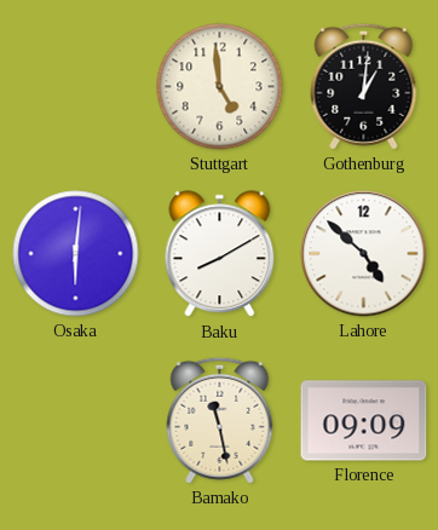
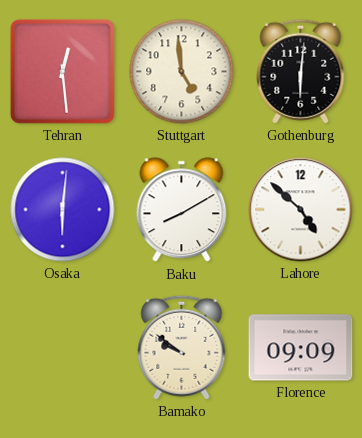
Tehran: none -> 12:29
Gothenburg: 1:01 -> 6:01
Bamako: 11:28 -> 9:51
